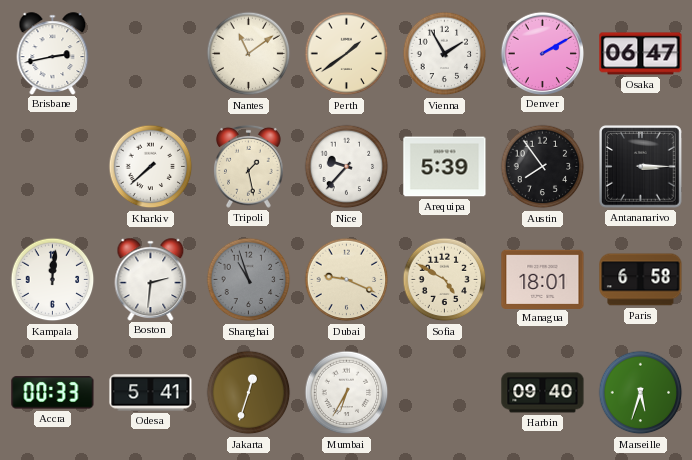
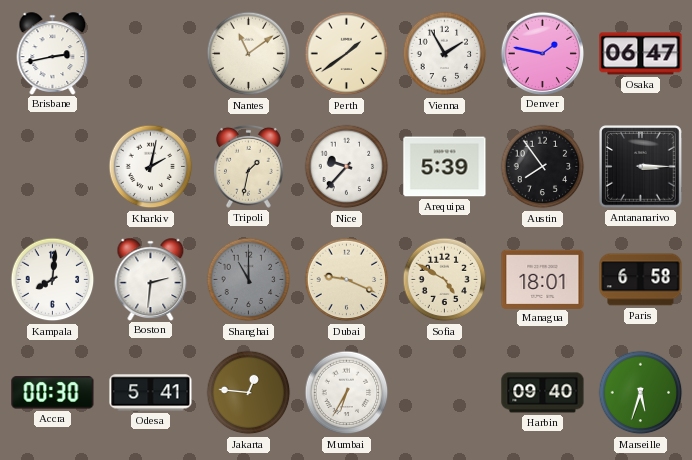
Denver: 2:10 -> 1:47
Kharkiv: 7:38 -> 2:02
Tripoli: 1:28 -> 1:32
Kampala: 12:01 -> 8:01
Shanghai: 10:57 -> 11:00
Accra: 00:33 -> 00:30
Jakarta: 12:33 -> 12:46
